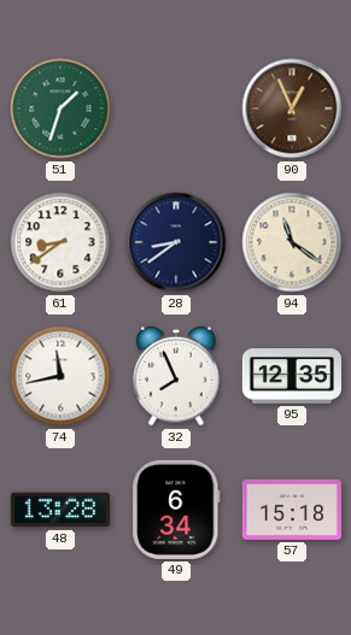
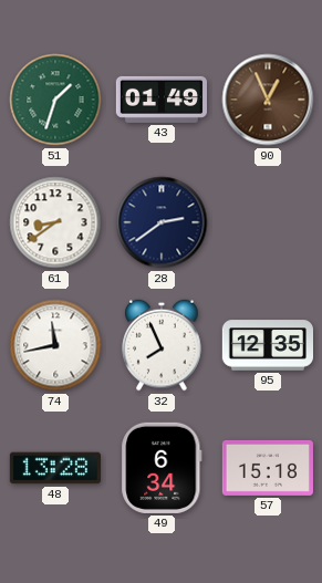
43: none -> 01:49
28: 8:39 -> 2:39
94: 11:21 -> none
